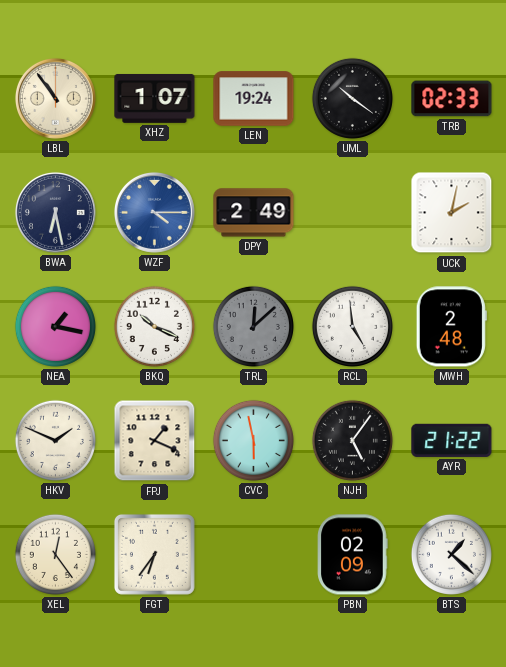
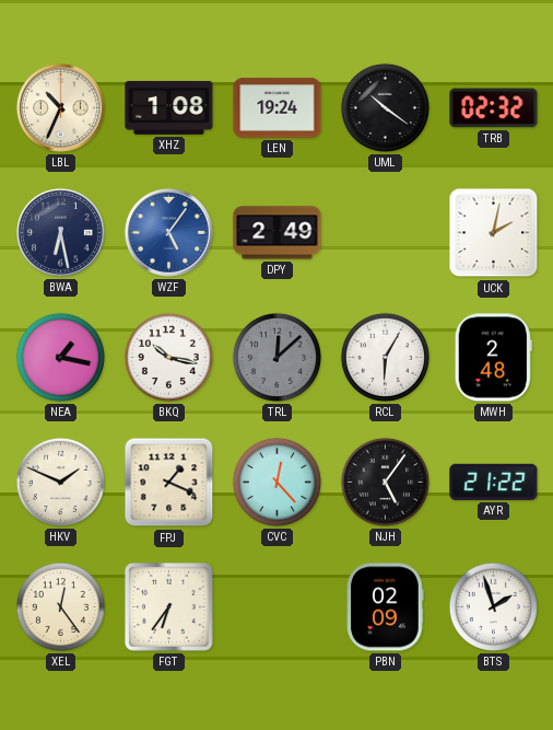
LBL: 10:54 -> 10:34
XHZ: 1:07 -> 1:08
TRB: 02:33 -> 02:32
WZF: 4:15 -> 5:06
BKQ: 10:19 -> 10:17
RCL: 4:59 -> 6:05
CVC: 5:58 -> 12:23
BTS: 1:22 -> 1:57
